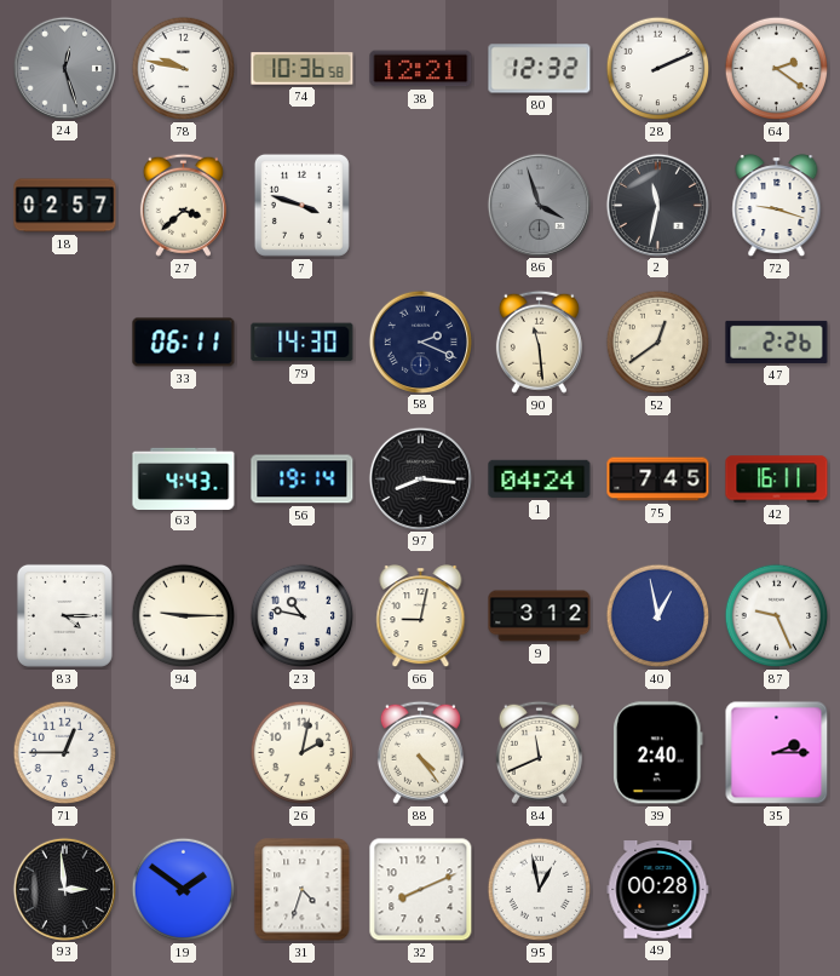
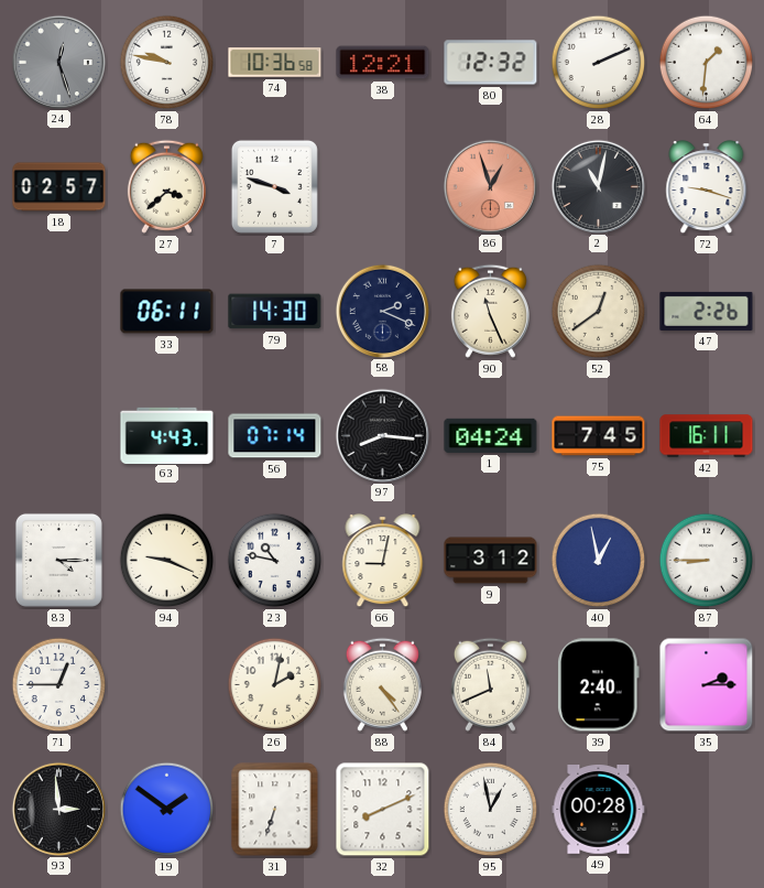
64: 2:21 -> 1:31
86: 3:57 -> 12:57
86 dial: grey -> salmon
2: 11:32 -> 11:02
90: 11:29 -> 11:26
56: 19:14 -> 07:14
94: 9:15 -> 9:19
87: 9:26 -> 8:45
31: 4:33 -> 6:33
